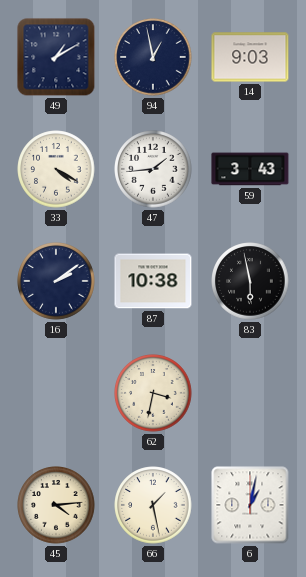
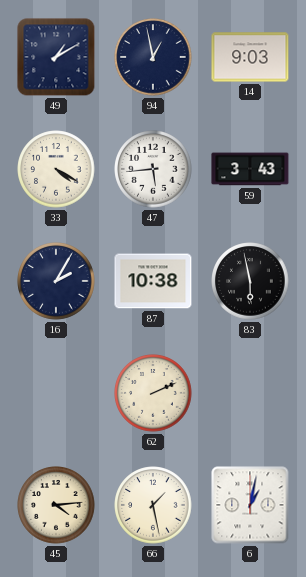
47: 1:44 -> 5:44
16: 2:09 -> 2:05
62: 3:32 -> 2:11
